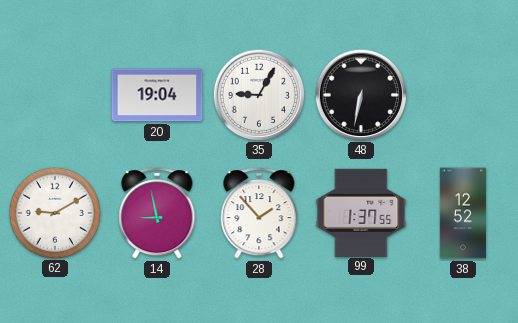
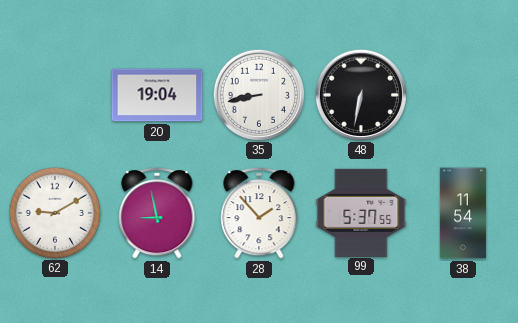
35: 9:05 -> 8:43
99: 1:37 -> 5:37
38: 12:52 -> 11:54
